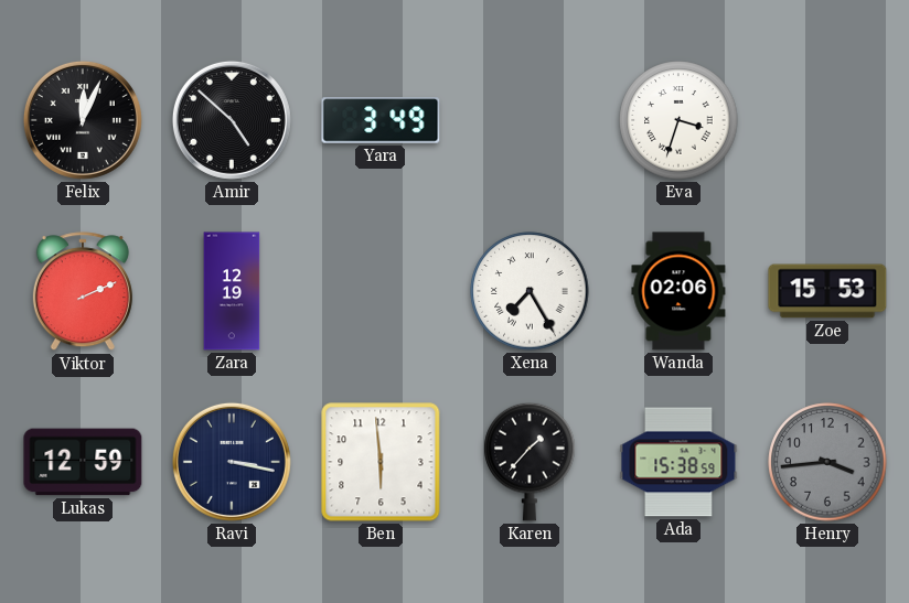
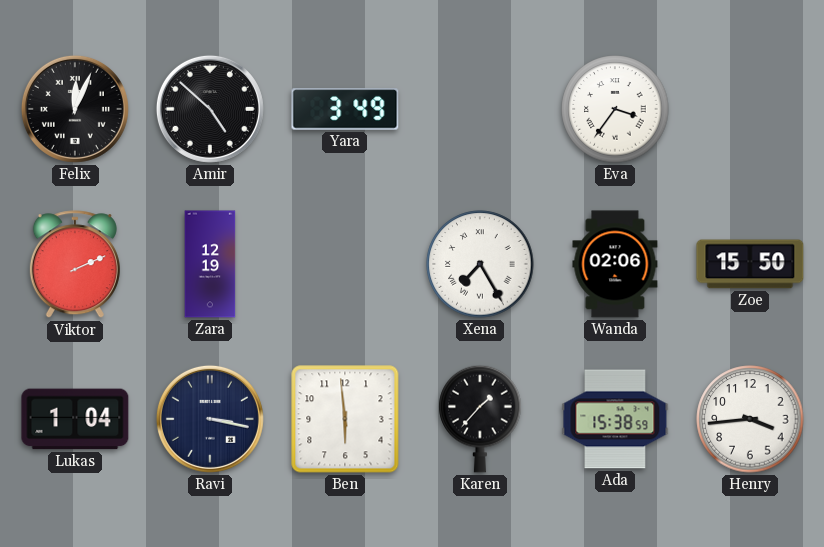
Eva: 3:33 -> 3:36
Zoe: 15:53 -> 15:50
Lukas: 12:59 -> 1:04
Henry dial: grey -> white
